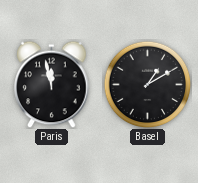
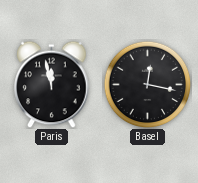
Basel: 1:10 -> 12:17
